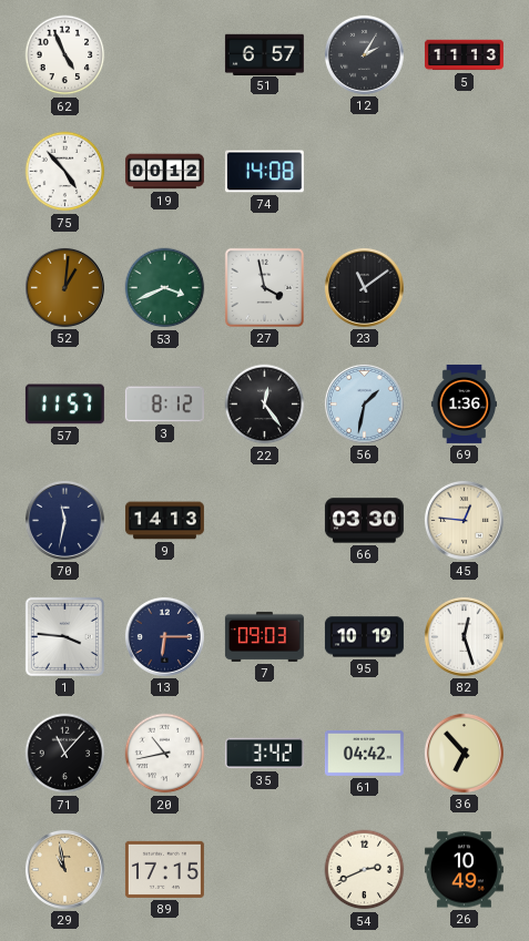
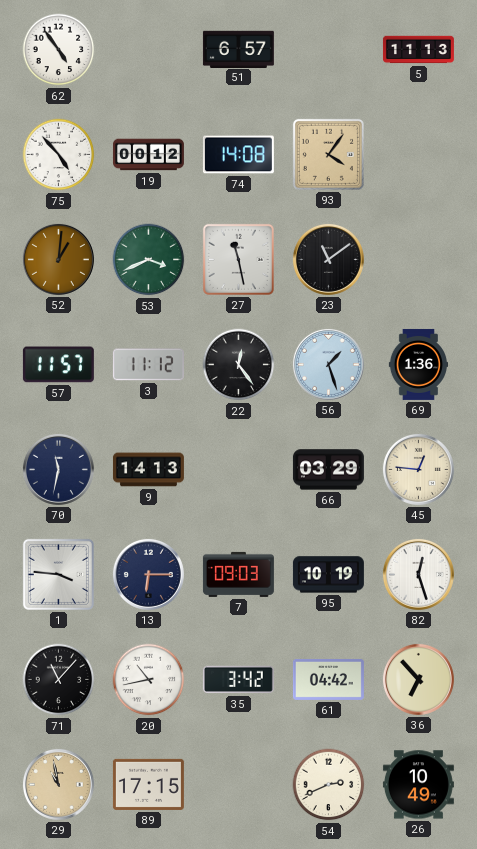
62: 4:56 -> 4:54
12: 2:05 -> none
93: none -> 4:06
27: 3:58 -> 11:28
3: 8:12 -> 11:12
56: 1:32 -> 1:27
66: 03:30 -> 03:29
